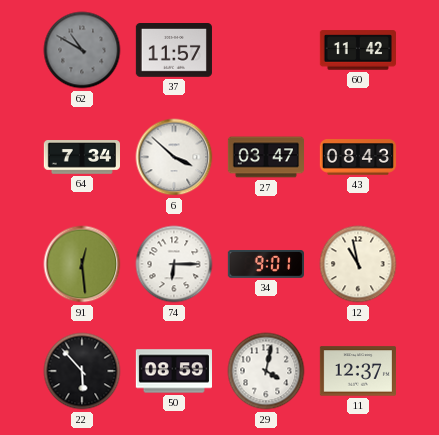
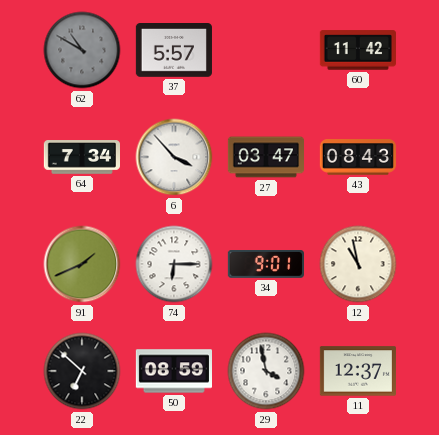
37: 11:57 -> 5:57
6: 3:52 -> 3:53
91: 12:29 -> 1:41
22: 5:53 -> 6:52
29: 4:02 -> 3:58
